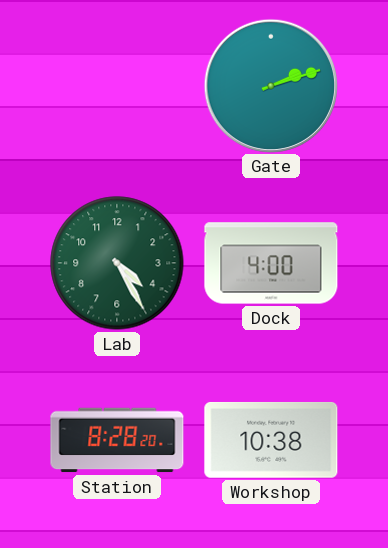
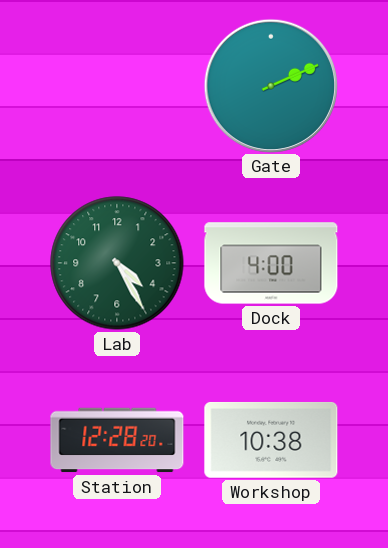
Gate: 2:12 -> 2:11
Station: 8:28 -> 12:28
